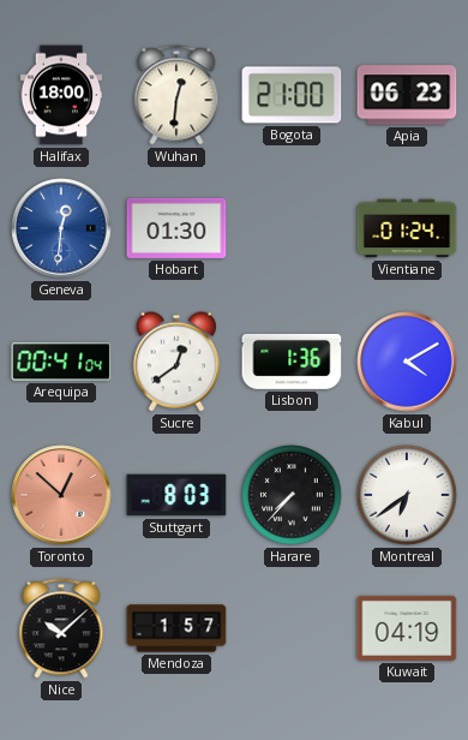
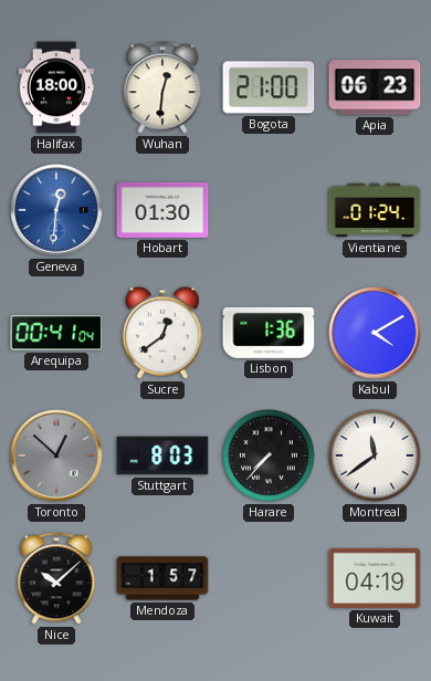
Toronto dial: salmon -> grey
Montreal: 6:39 -> 11:39
